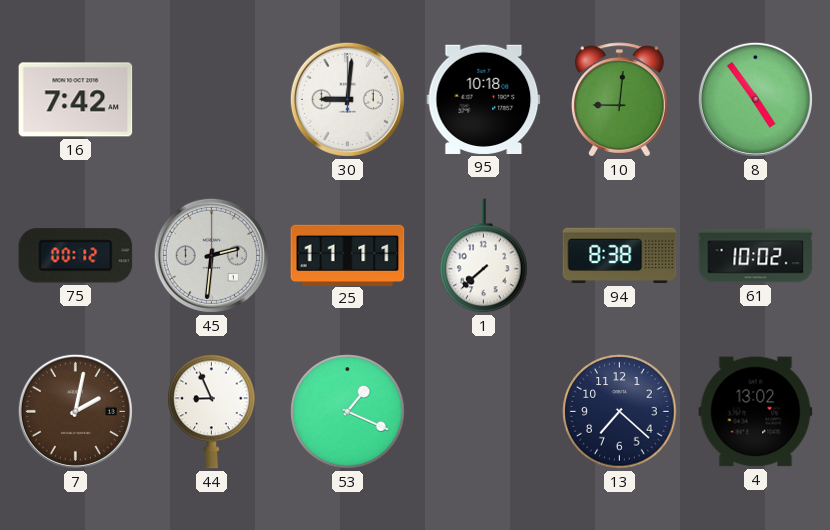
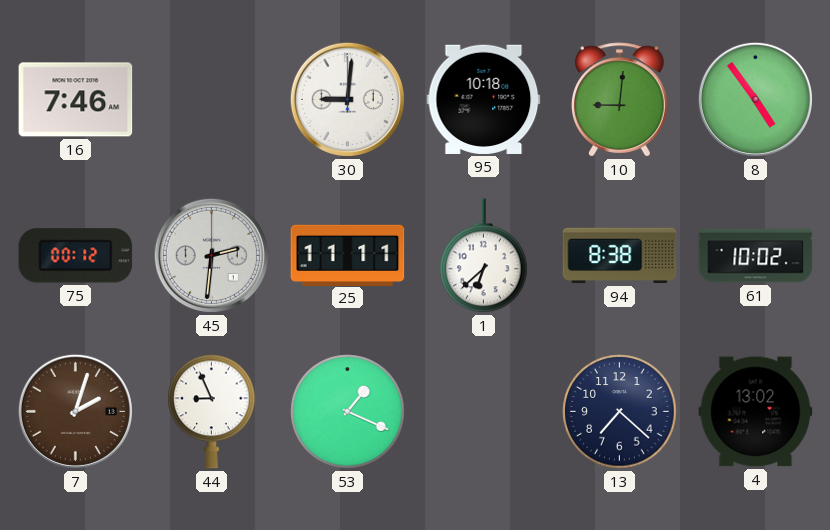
16: 7:42 -> 7:46
1: 7:38 -> 6:38
7: 2:02 -> 2:03
